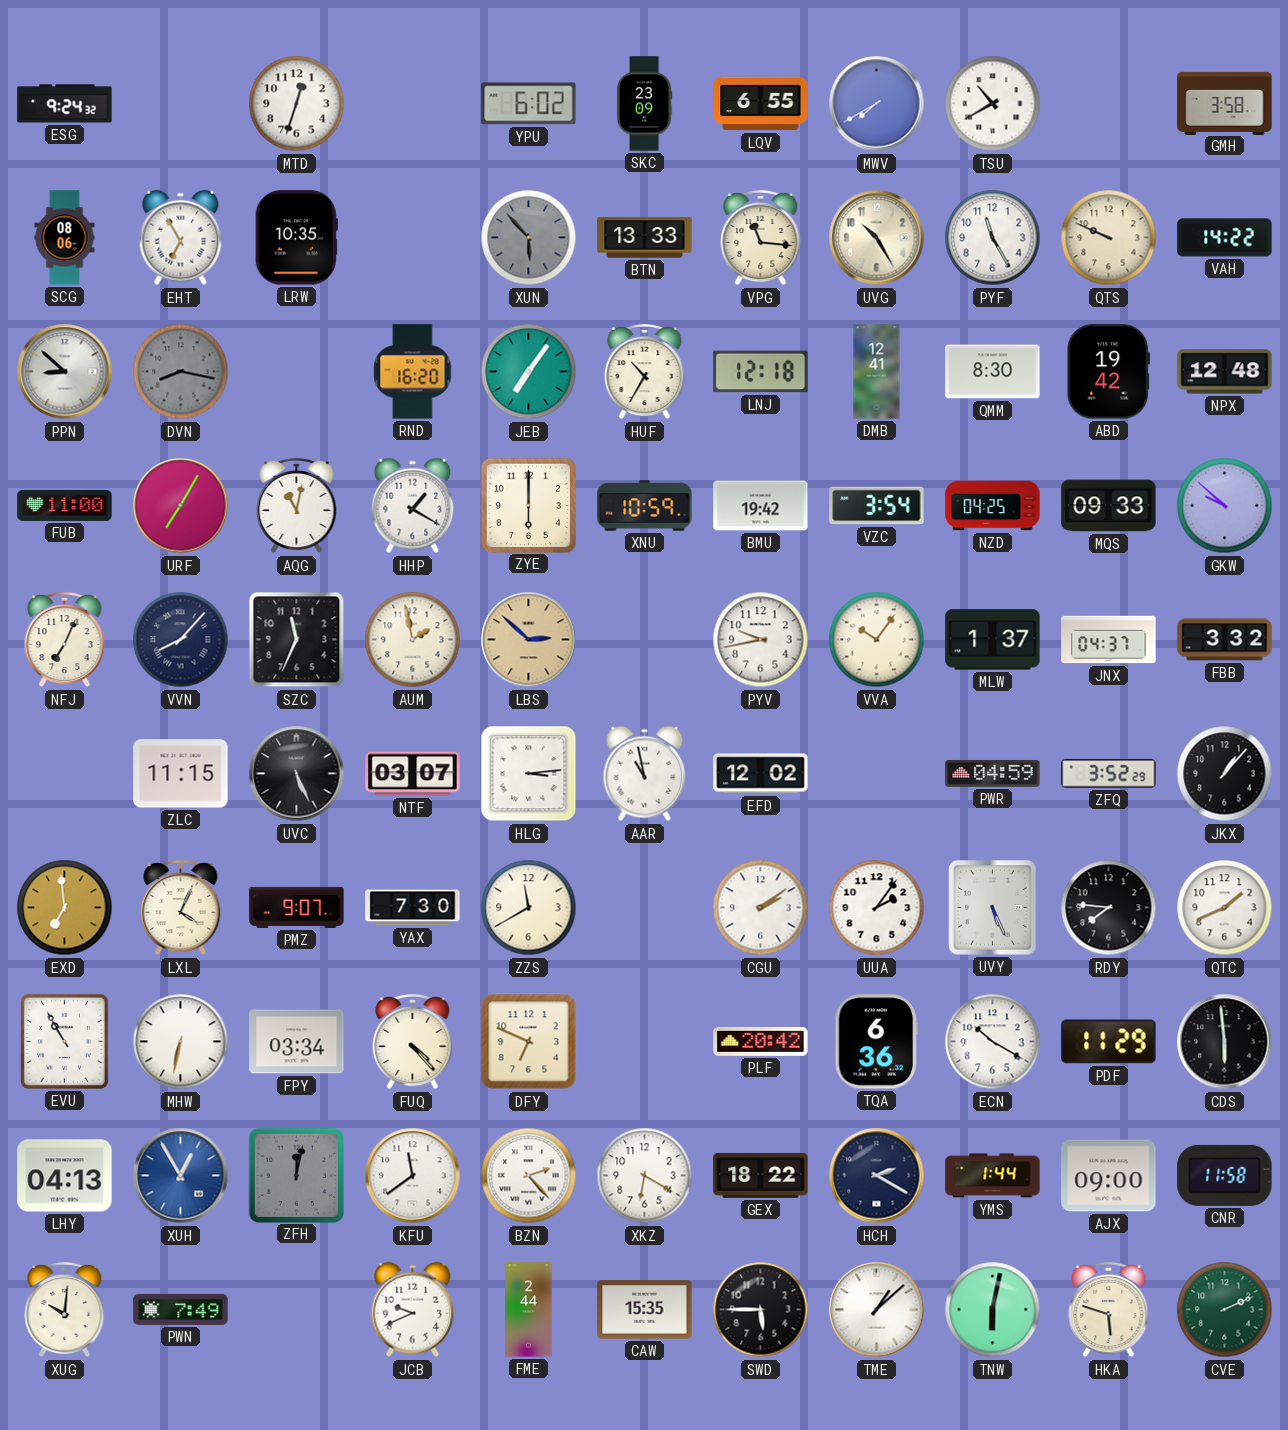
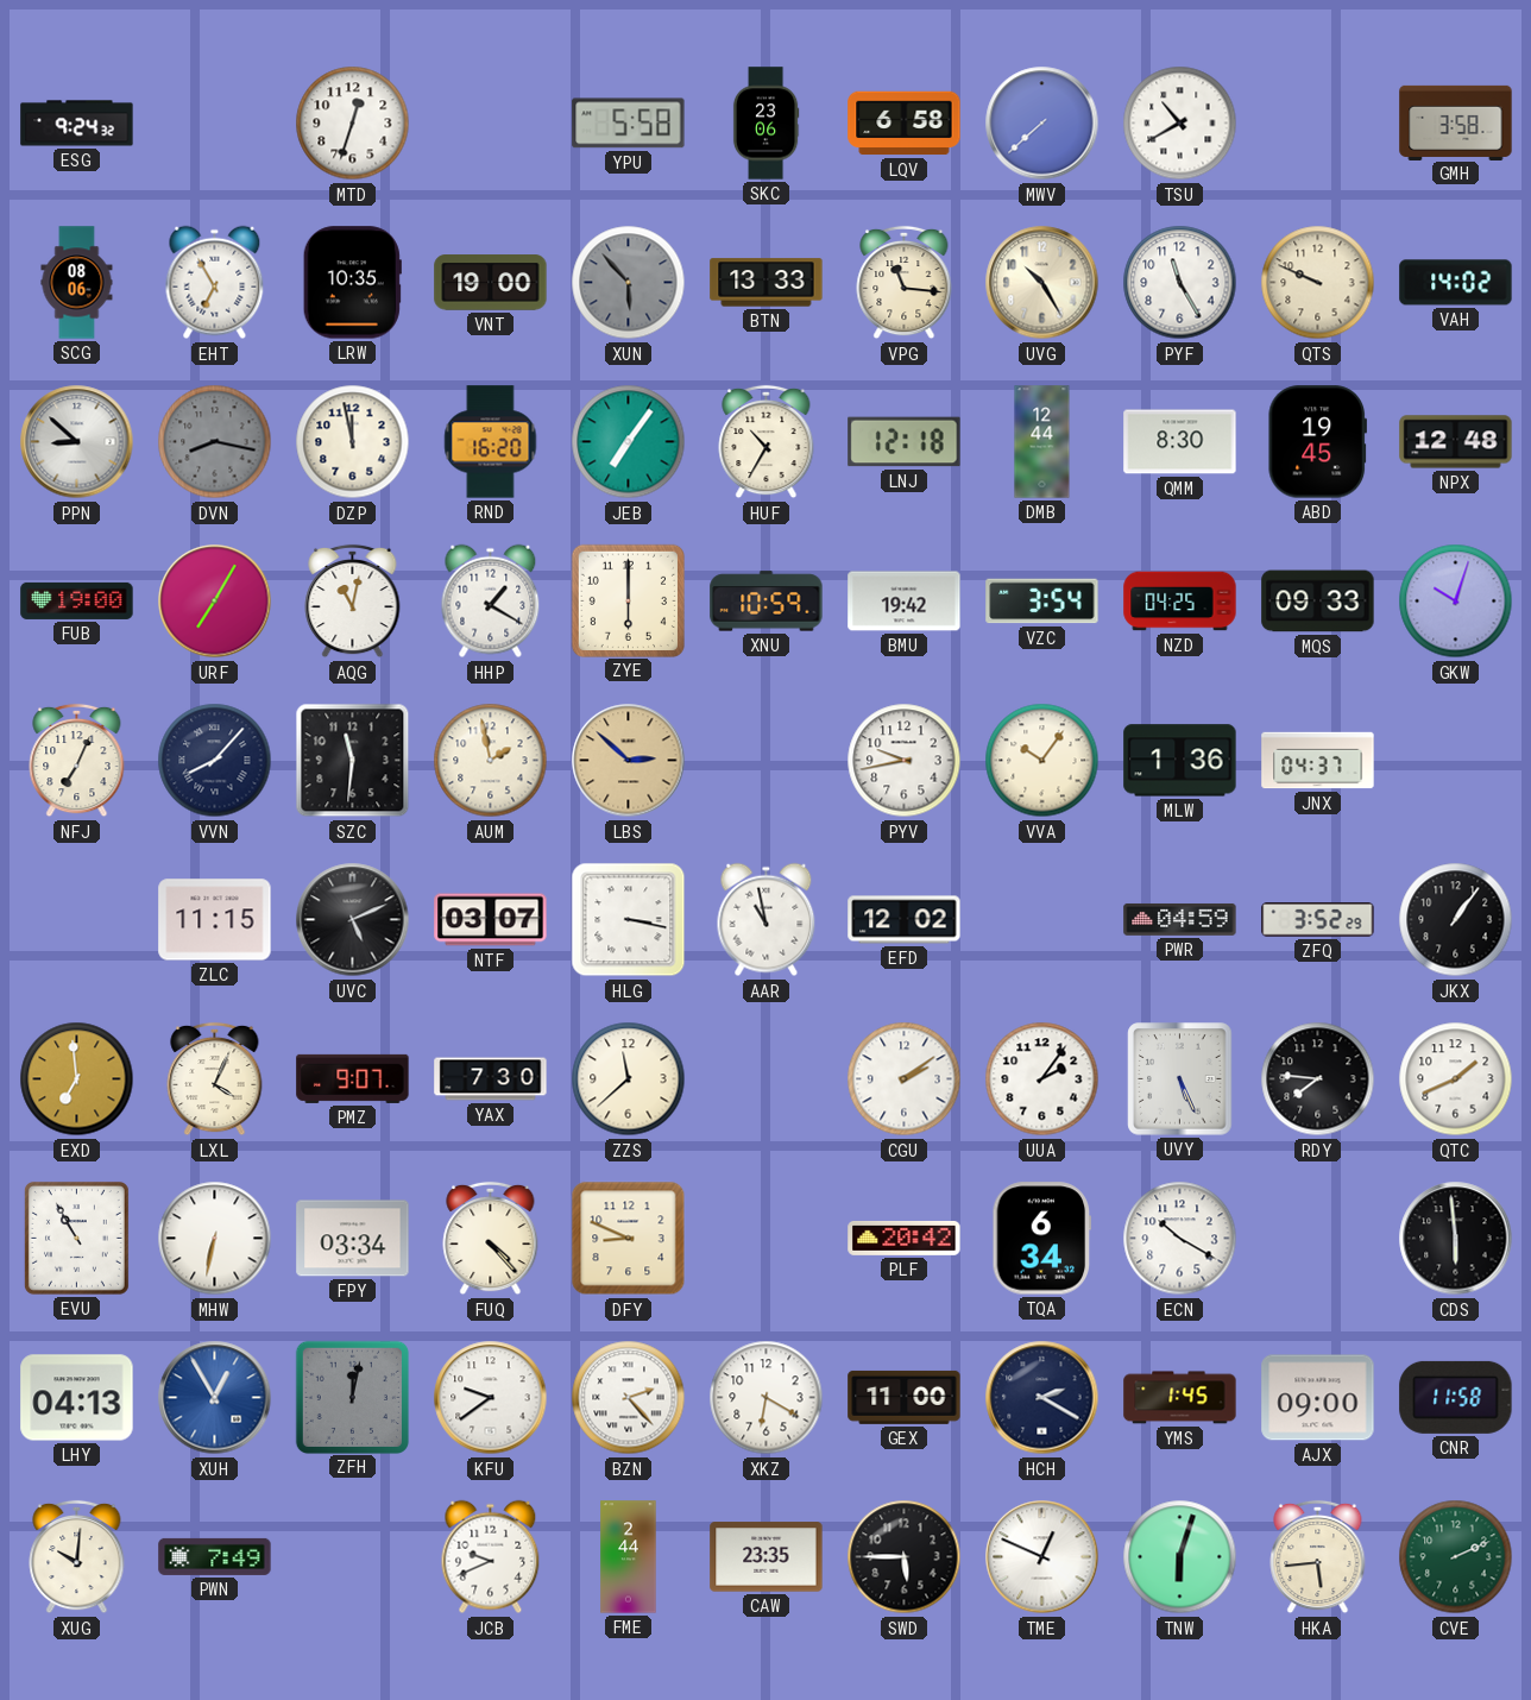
YPU: 6:02 -> 5:58
SKC: 23:09 -> 23:06
LQV: 6:55 -> 6:58
MWV: 7:40 -> 7:38
VNT: none -> 19:00
VAH: 14:22 -> 14:02
DZP: none -> 11:58
DMB: 12:41 -> 12:44
ABD: 19:42 -> 19:45
FUB: 11:00 -> 19:00
GKW: 9:52 -> 10:03
SZC: 11:34 -> 11:31
MLW: 1:37 -> 1:36
FBB: 3:32 -> none
UVC: 5:26 -> 5:11
HLG: 3:14 -> 3:17
JKX: 1:07 -> 1:06
ZZS: 11:40 -> 11:38
DFY: 6:49 -> 8:49
TQA: 6:36 -> 6:34
PDF: 11:29 -> none
KFU: 11:39 -> 9:39
GEX: 18:22 -> 11:00
YMS: 1:44 -> 1:45
CAW: 15:35 -> 23:35
TME: 1:08 -> 12:49
TNW: 6:02 -> 6:03
HKA: 5:48 -> 5:44
